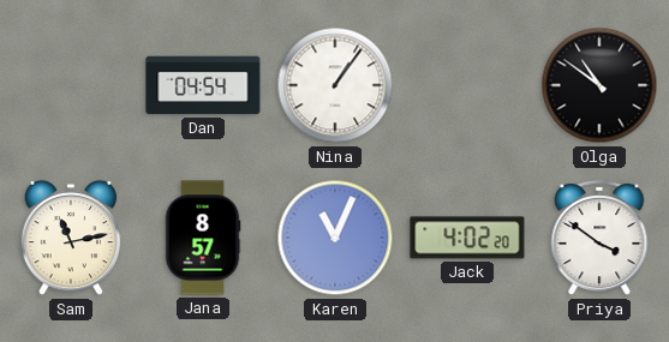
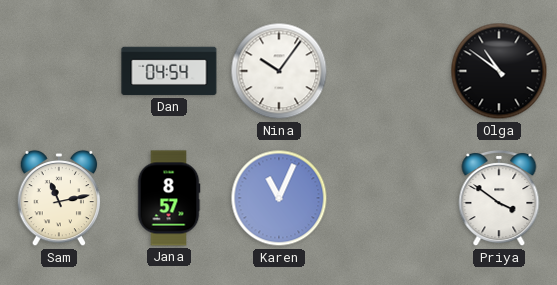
Nina: 1:06 -> 10:06
Jack: 4:02 -> none
